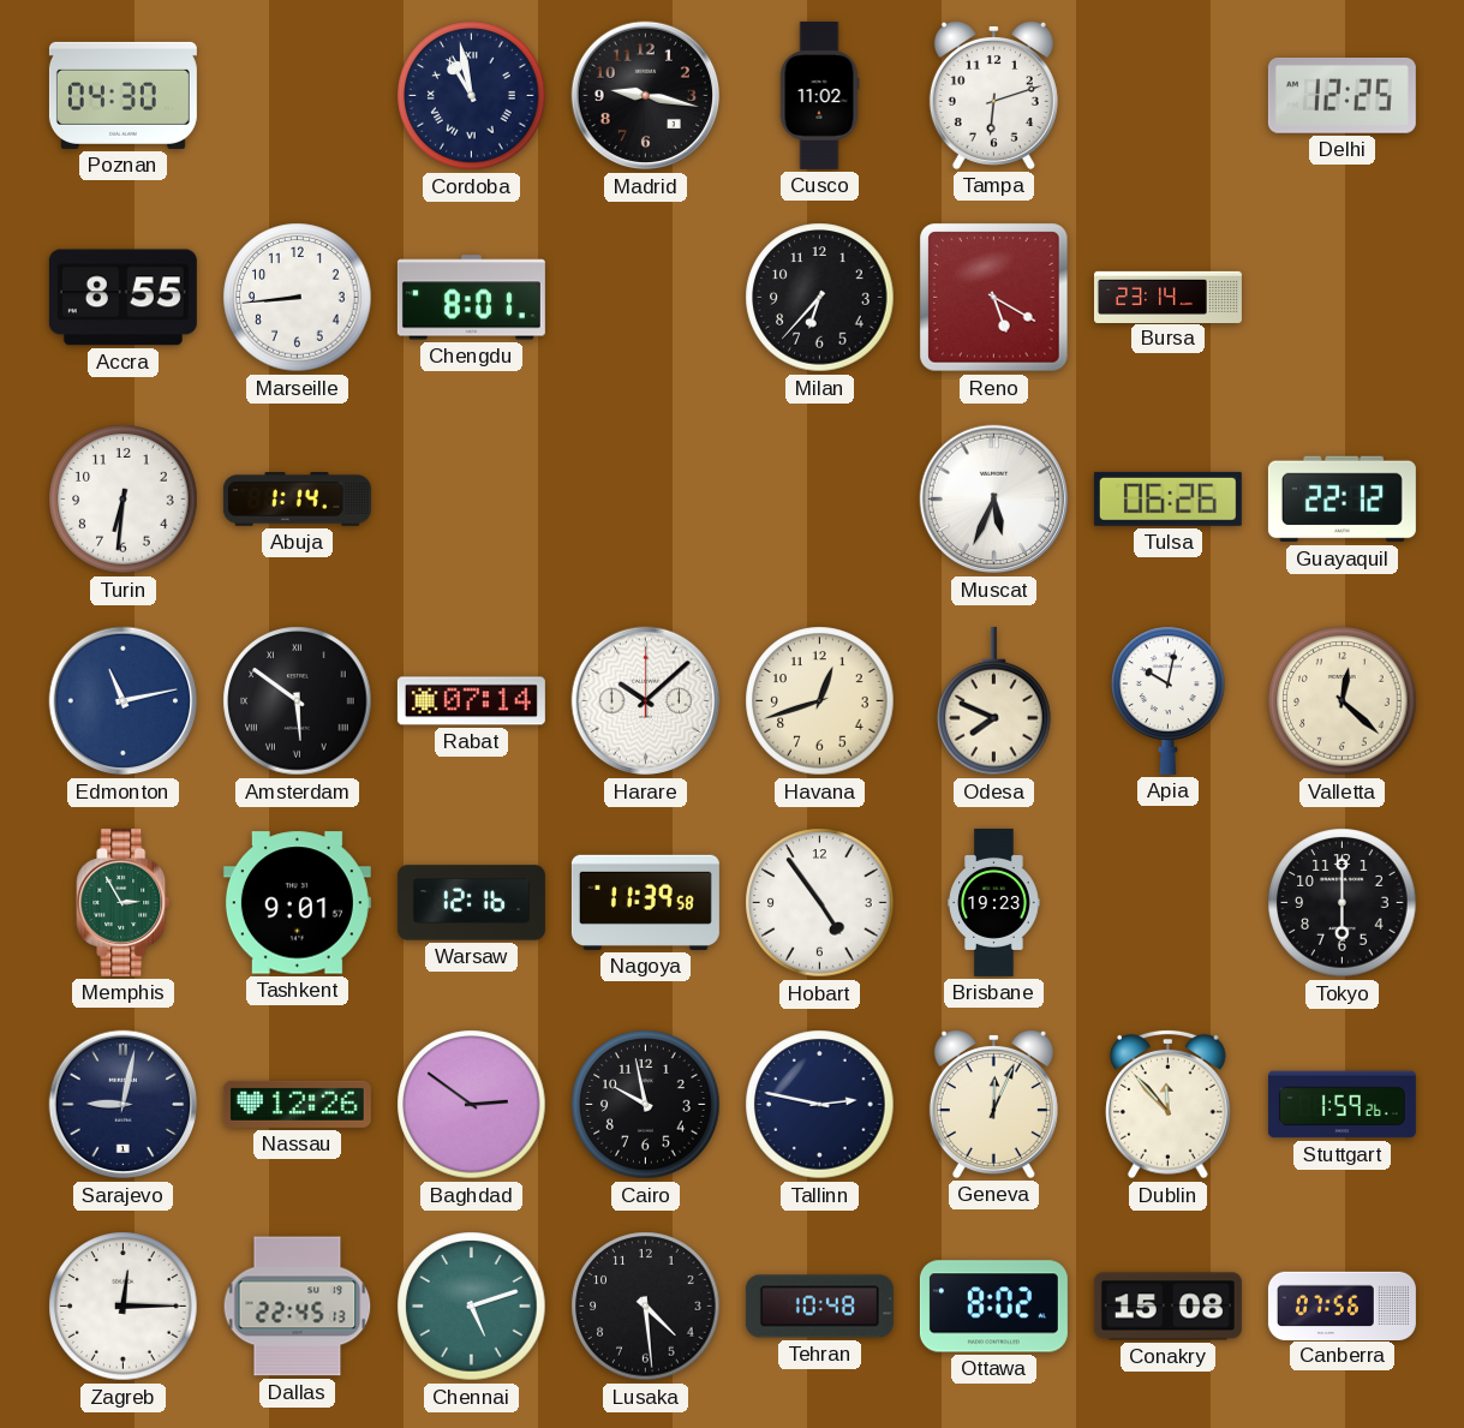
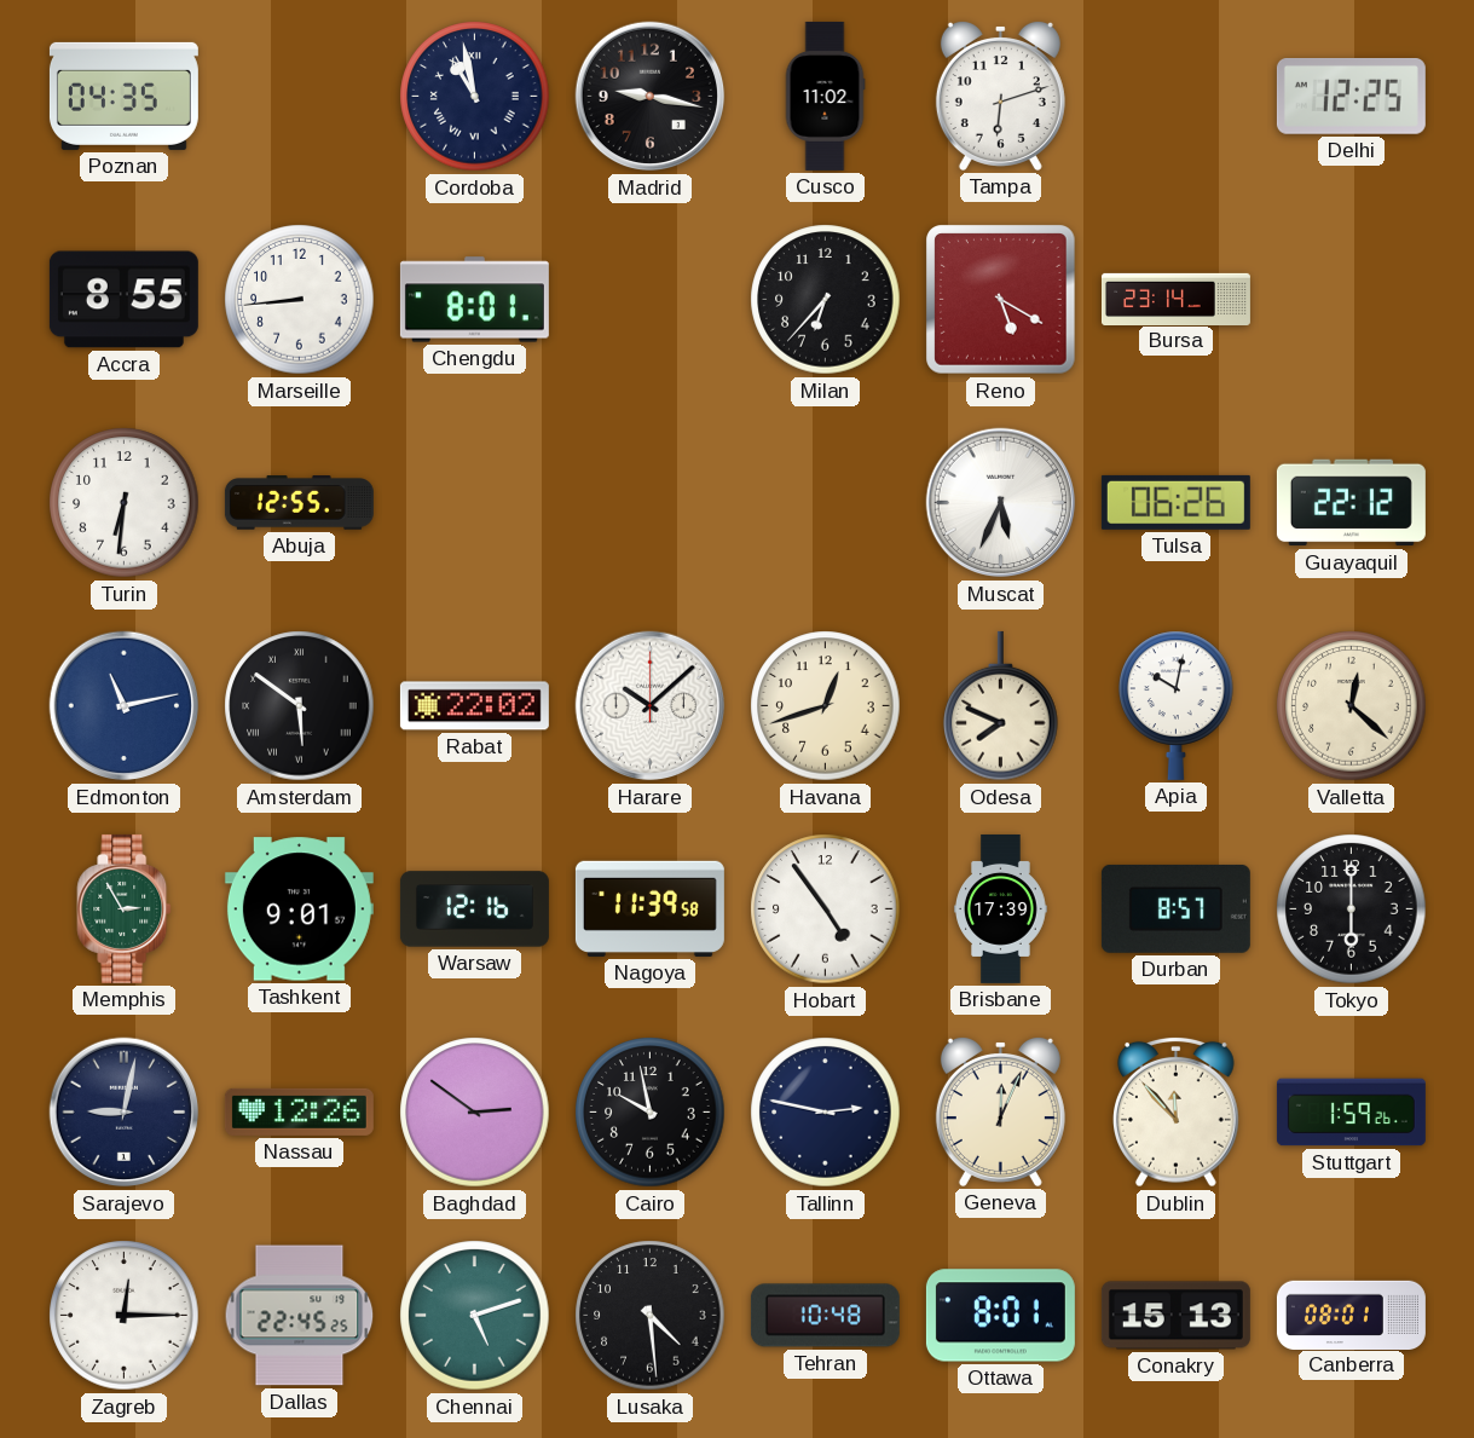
Poznan: 04:30 -> 04:35
Abuja: 1:14 -> 12:55
Rabat: 07:14 -> 22:02
Brisbane: 19:23 -> 17:39
Durban: none -> 8:57
Dallas: 22:45:13 -> 22:45:25
Ottawa: 8:02 -> 8:01
Conakry: 15:08 -> 15:13
Canberra: 07:56 -> 08:01
